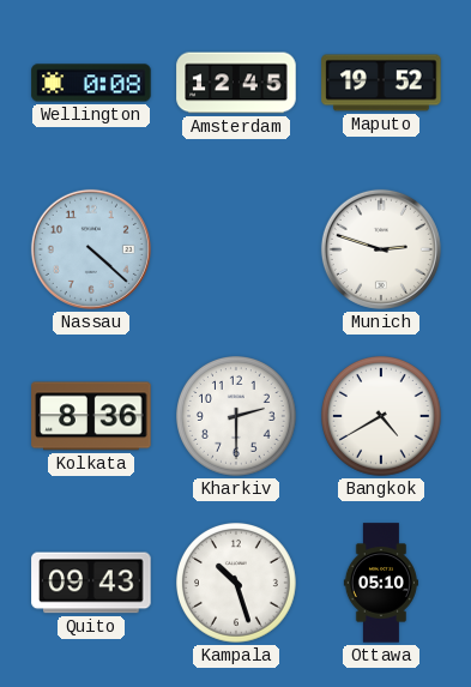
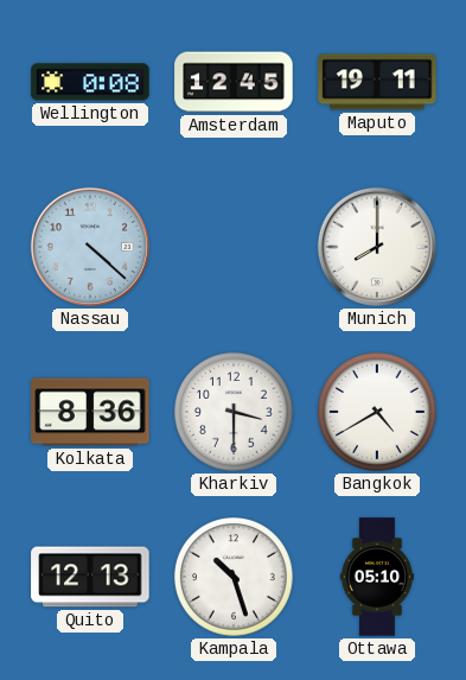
Maputo: 19:52 -> 19:11
Munich: 2:48 -> 8:00
Kharkiv: 2:30 -> 3:30
Quito: 09:43 -> 12:13
